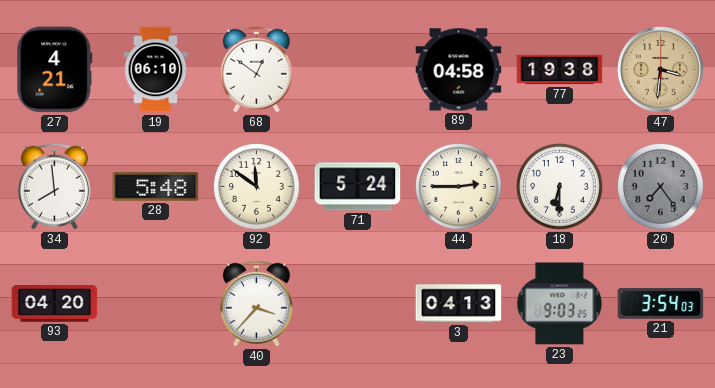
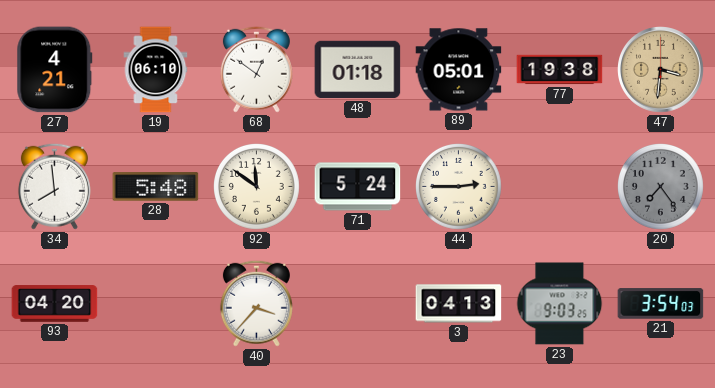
48: none -> 01:18
89: 04:58 -> 05:01
18: 6:30 -> none
